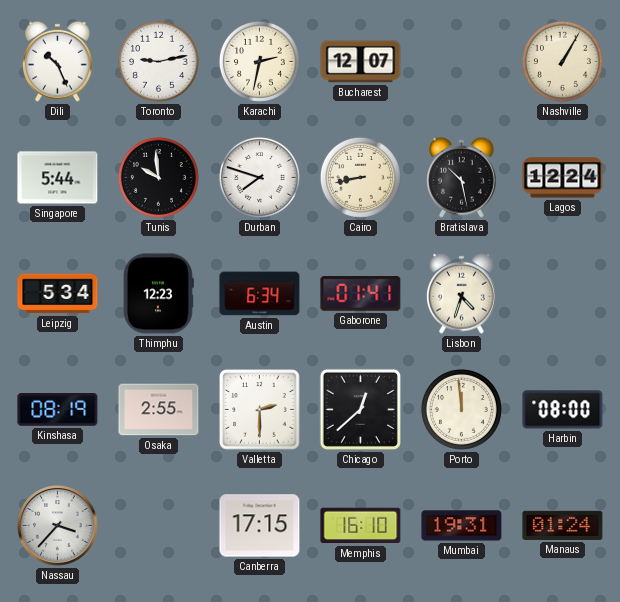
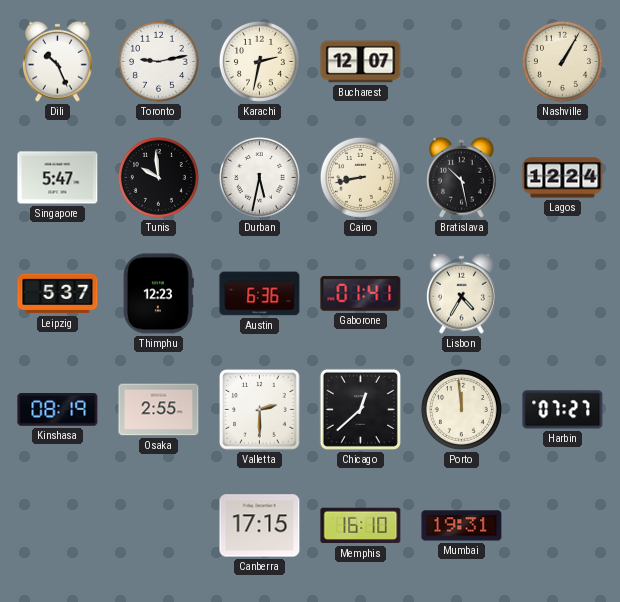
Singapore: 5:44 -> 5:47
Durban: 7:48 -> 5:32
Leipzig: 5:34 -> 5:37
Austin: 6:34 -> 6:36
Lisbon: 4:33 -> 4:35
Harbin: 08:00 -> 07:27
Nassau: 3:37 -> none
Manaus: 01:24 -> none
